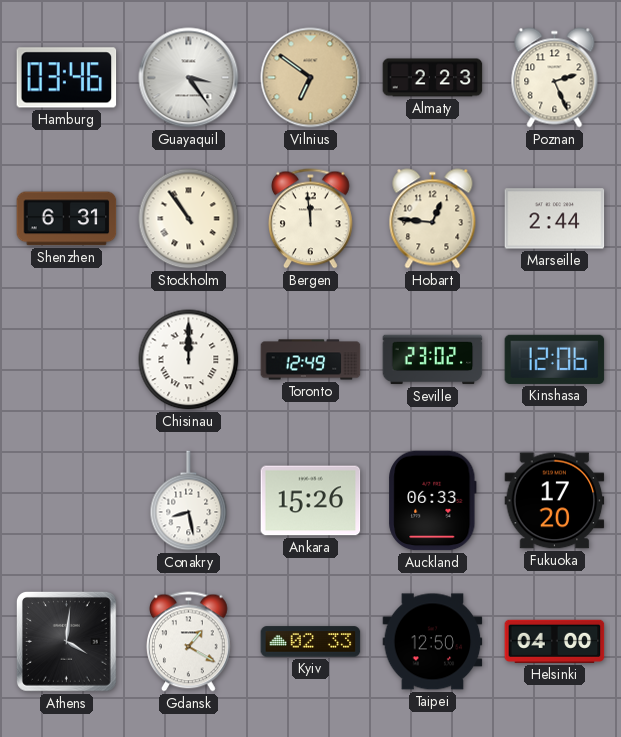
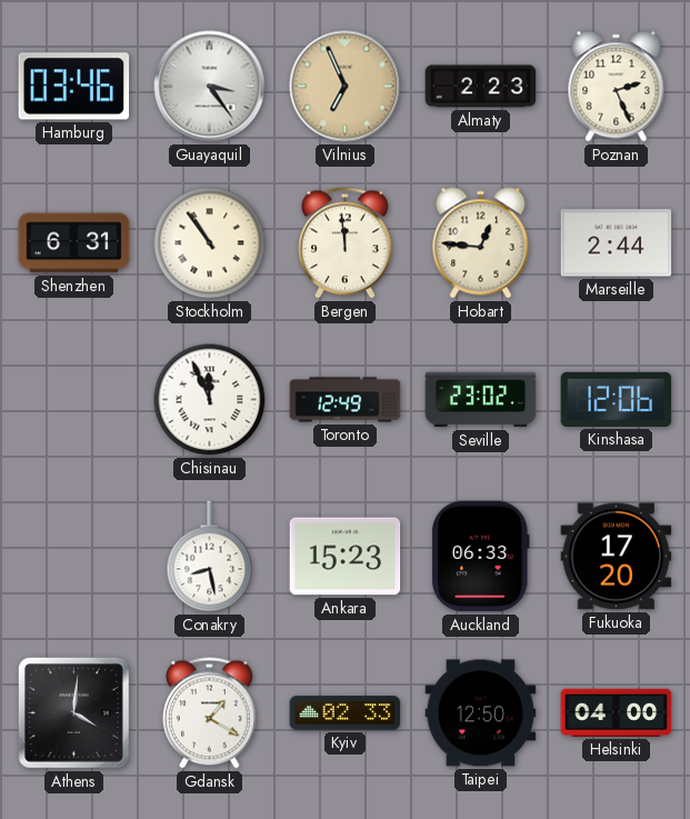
Vilnius: 6:51 -> 6:56
Chisinau: 12:00 -> 11:56
Ankara: 15:26 -> 15:23
